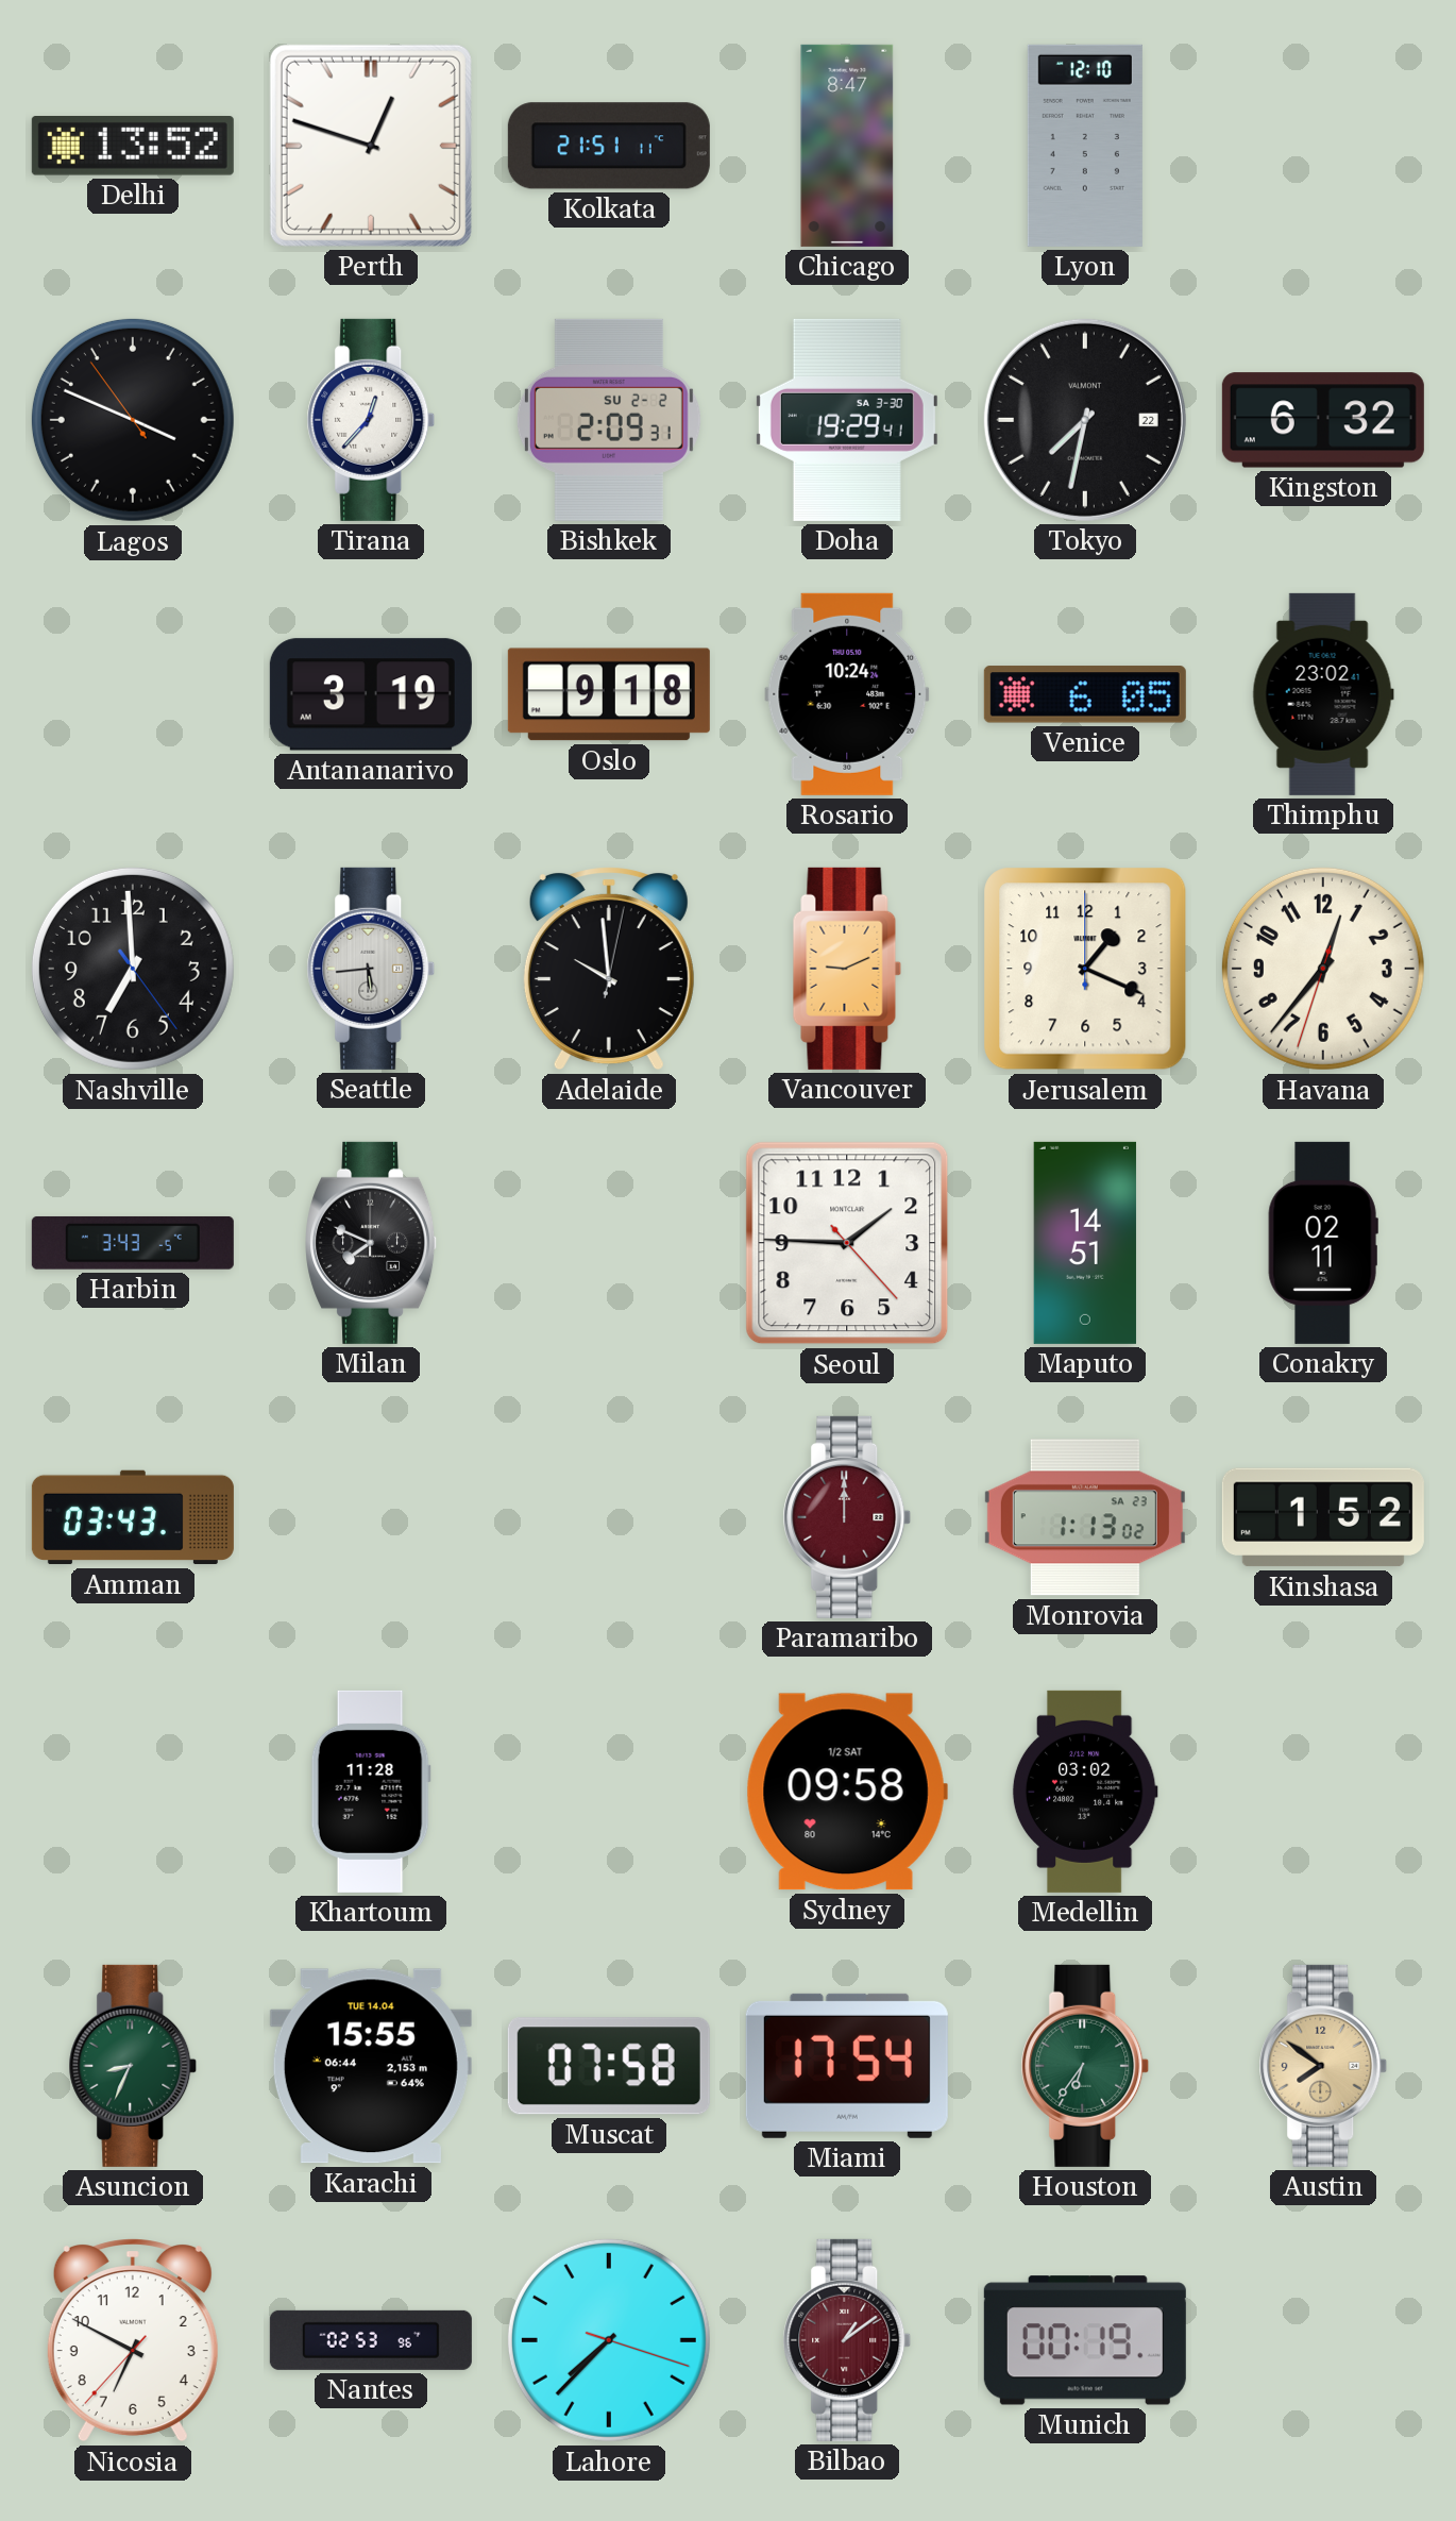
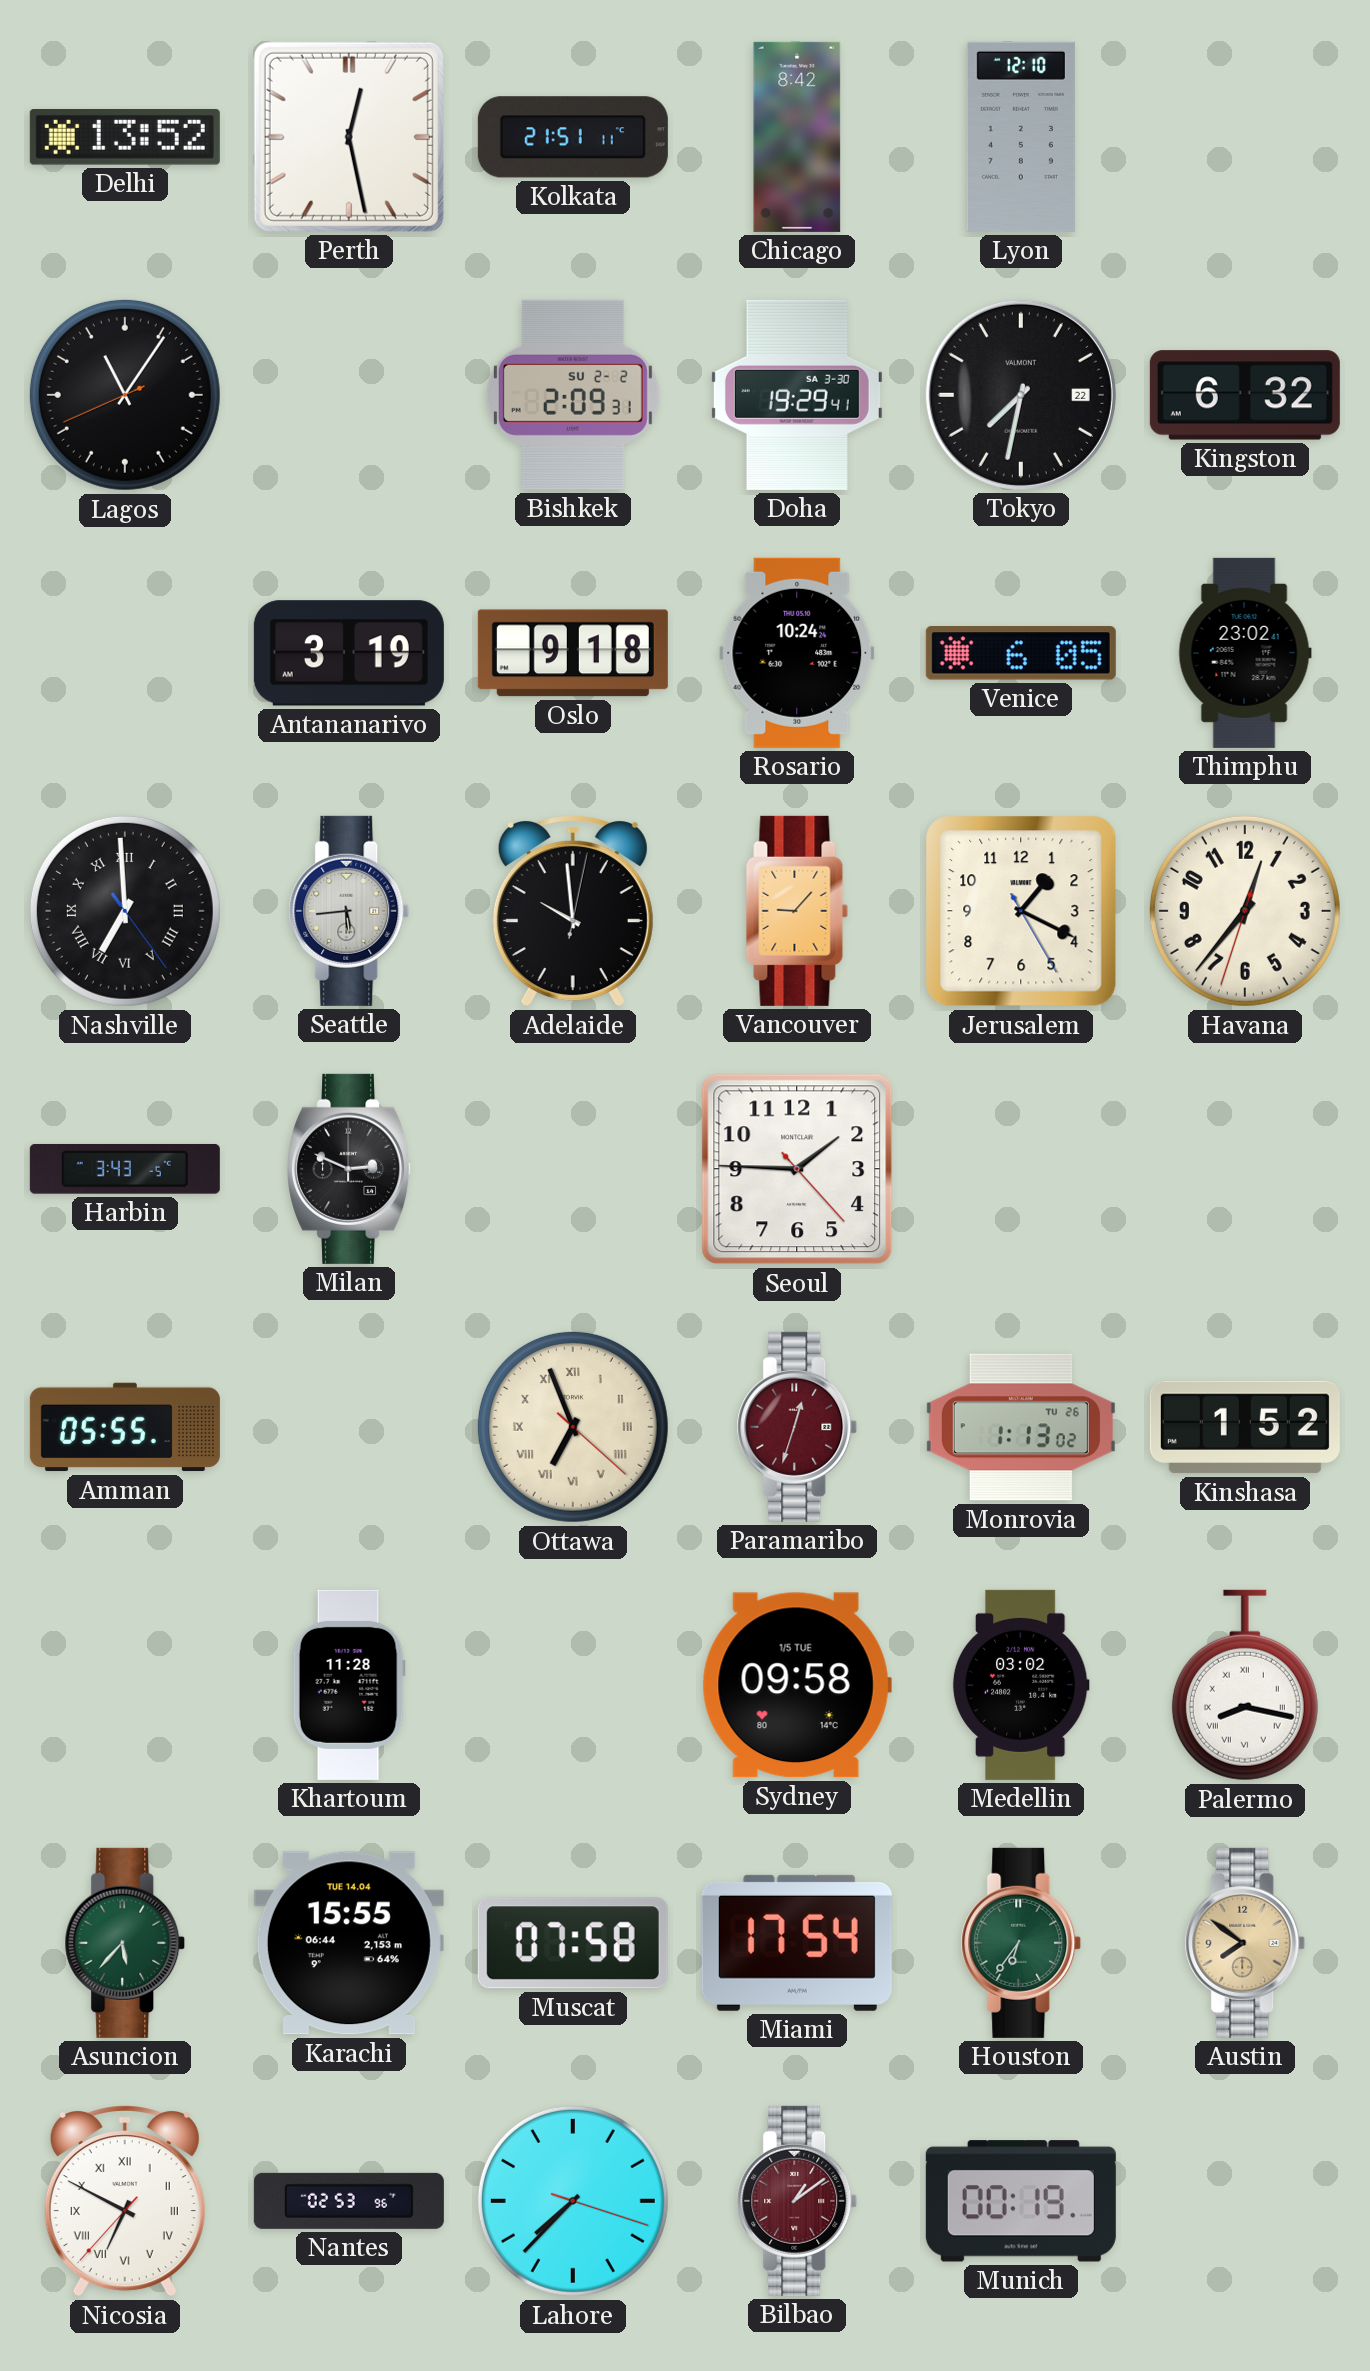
Perth: 12:48 -> 12:28
Chicago: 8:47 -> 8:42
Lagos: 3:48 -> 11:05
Tirana: 12:37 -> none
Nashville numerals: Arabic -> Roman
Vancouver: 9:11 -> 9:07
Jerusalem: 1:19:00 -> 1:19:25
Milan: 7:49 -> 2:49
Maputo: 14:51 -> none
Conakry: 02:11 -> none
Amman: 03:43 -> 05:55
Ottawa: none -> 6:56
Paramaribo: 12:00 -> 12:33
Monrovia date: SA 23 -> TU 26
Sydney date: 1/2 SAT -> 1/5 TUE
Palermo: none -> 8:17
Asuncion: 8:34 -> 5:37
Nicosia numerals: Arabic -> Roman
